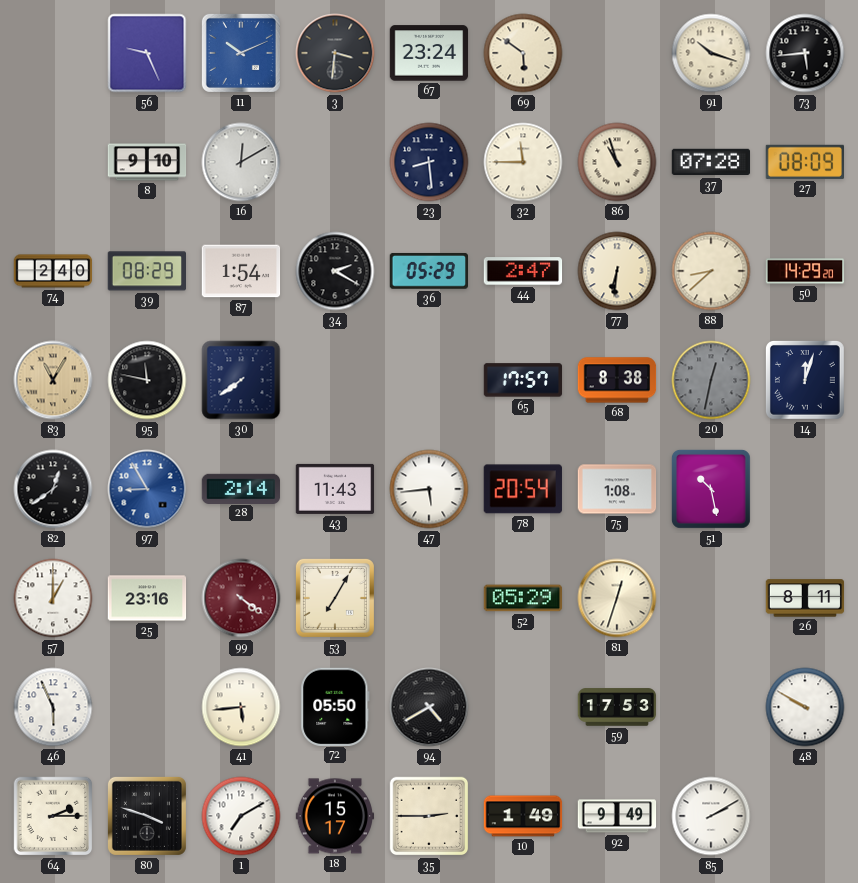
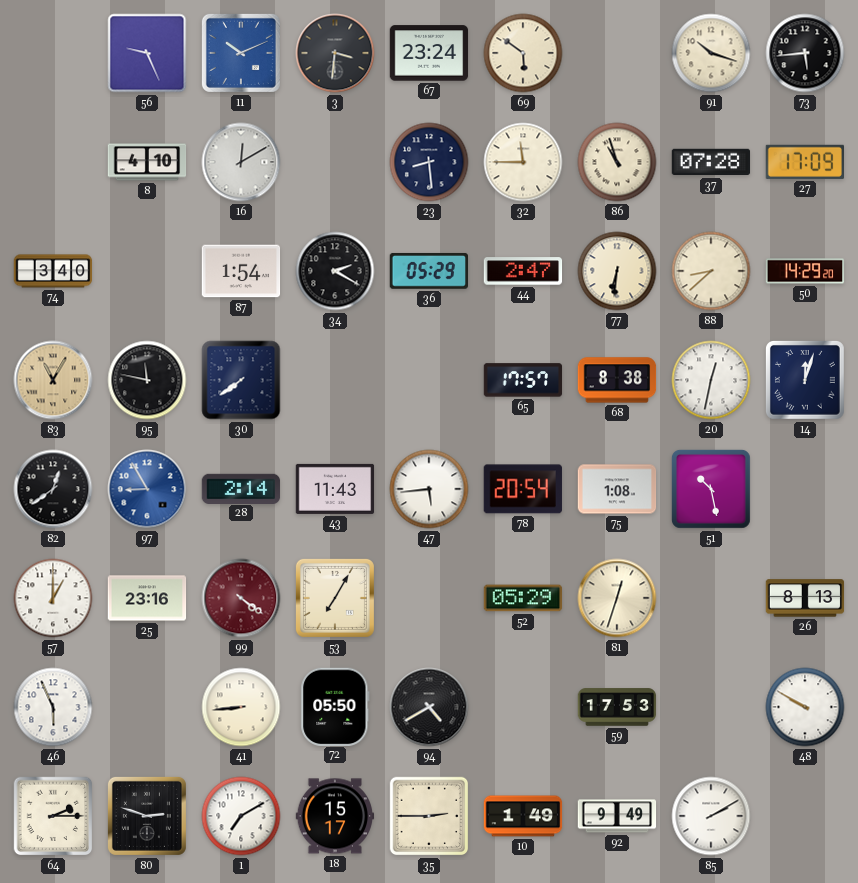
8: 9:10 -> 4:10
27: 08:09 -> 17:09
74: 2:40 -> 3:40
39: 08:29 -> none
20 dial: grey -> white
26: 8:11 -> 8:13
41: 5:44 -> 8:44
80: 3:48 -> 2:48
